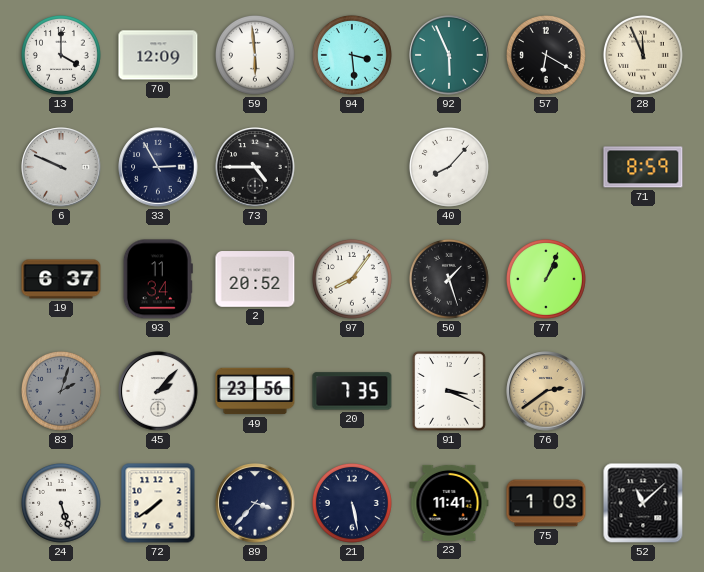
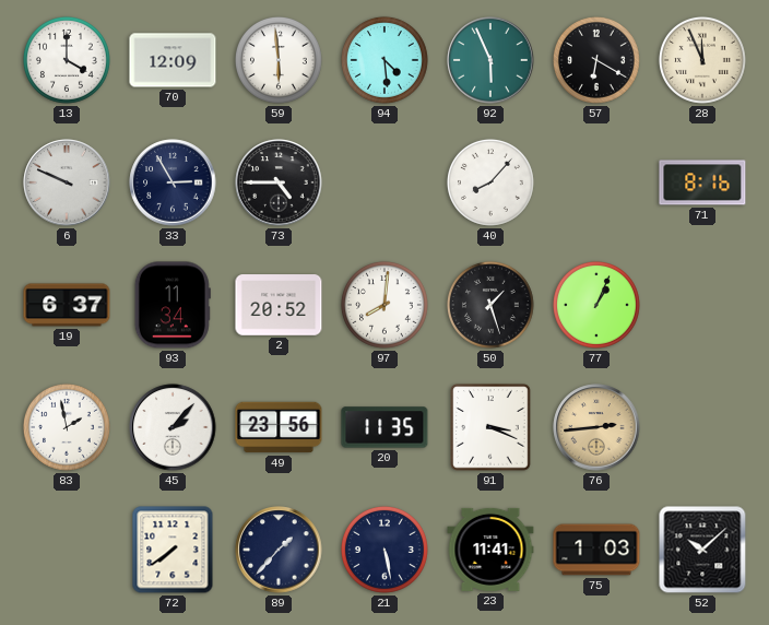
94: 3:29 -> 4:29
71: 8:59 -> 8:16
97: 8:06 -> 8:01
83: 2:03 -> 1:58
83 dial: grey -> white
20: 7:35 -> 11:35
76: 2:39 -> 2:44
24: 5:27 -> none
89: 3:37 -> 1:37
52: 11:08 -> 10:08
